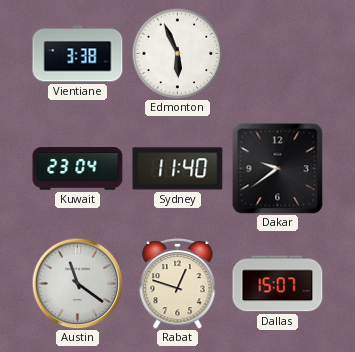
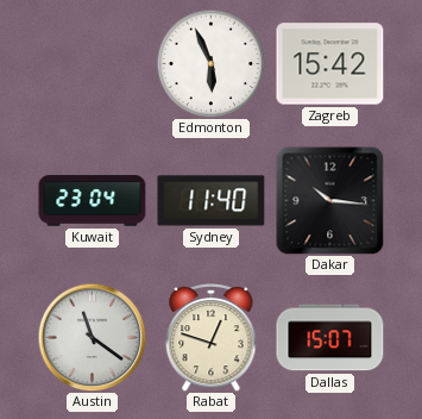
Vientiane: 3:38 -> none
Zagreb: none -> 15:42
Dakar: 9:39 -> 10:16
